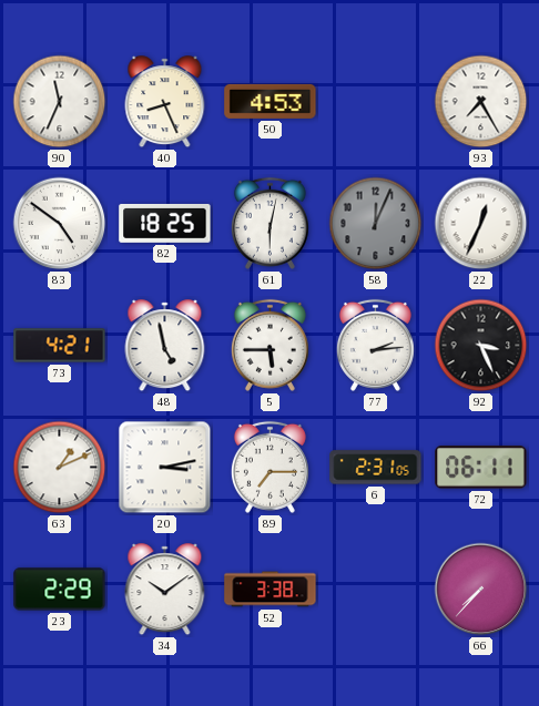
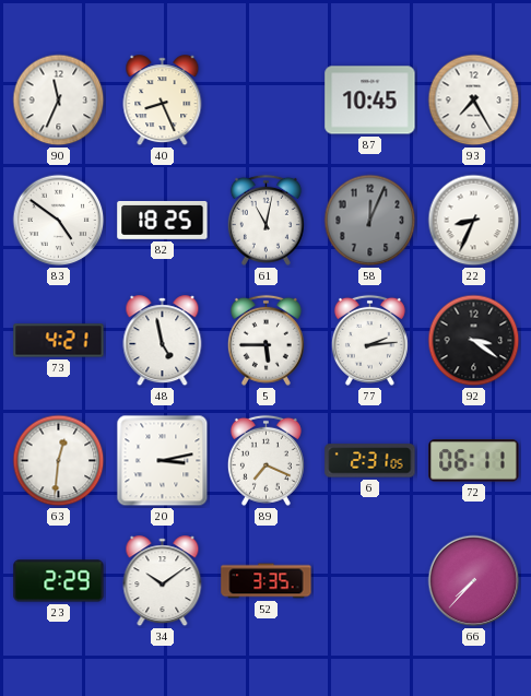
50: 4:53 -> none
87: none -> 10:45
61: 6:02 -> 11:02
22: 12:34 -> 8:34
92: 3:26 -> 3:21
63: 1:11 -> 12:31
89: 7:15 -> 7:19
52: 3:38 -> 3:35
